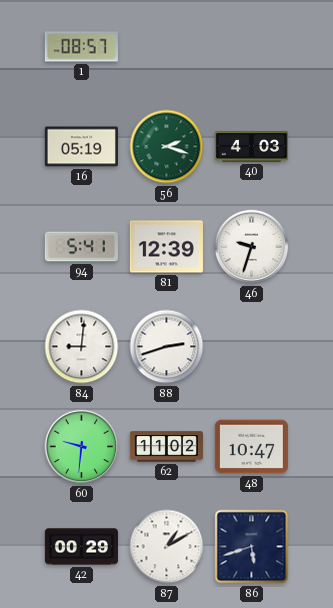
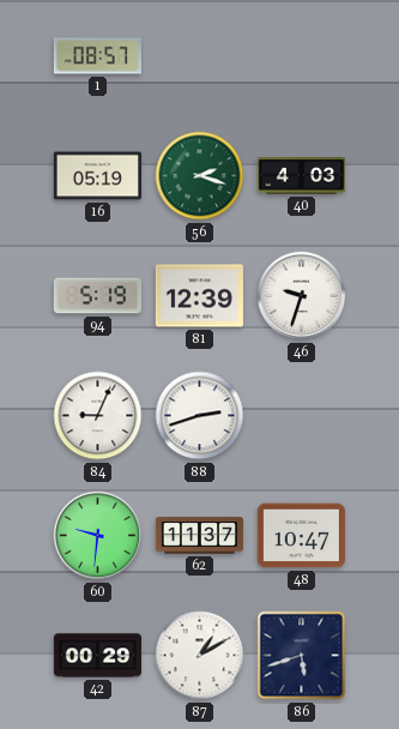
94: 5:41 -> 5:19
84: 9:01 -> 9:04
62: 11:02 -> 11:37
